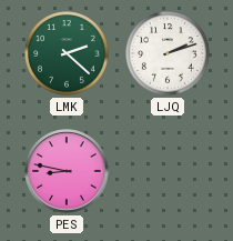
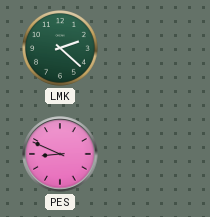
LJQ: 2:12 -> none
PES: 8:47 -> 8:49
